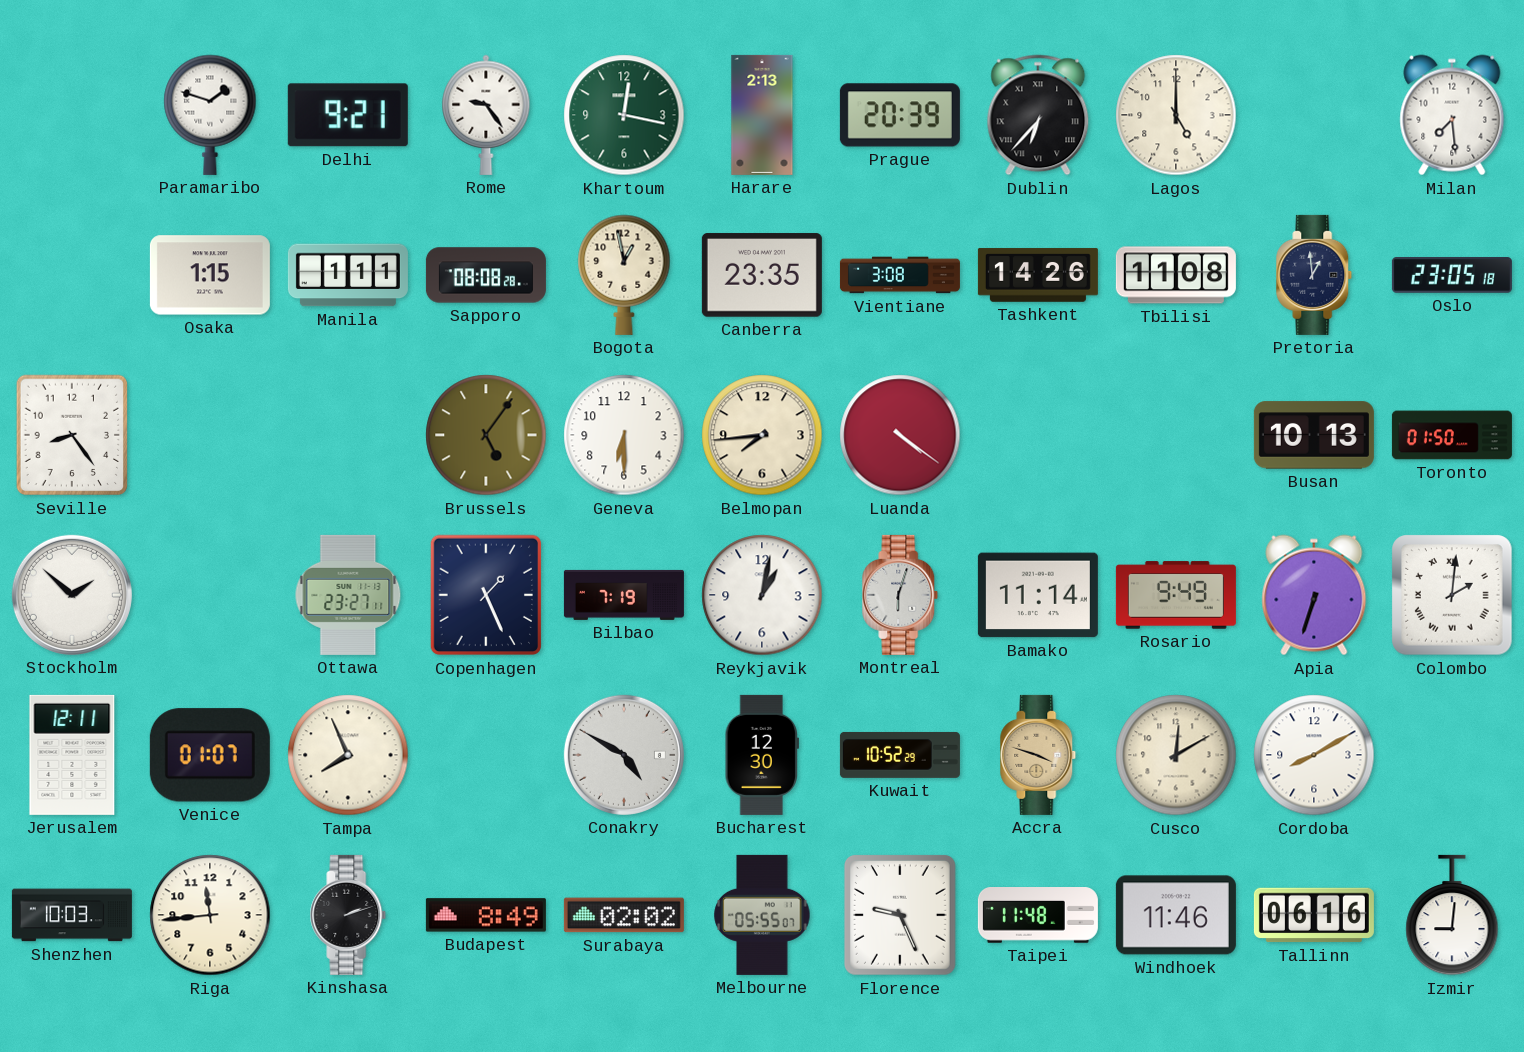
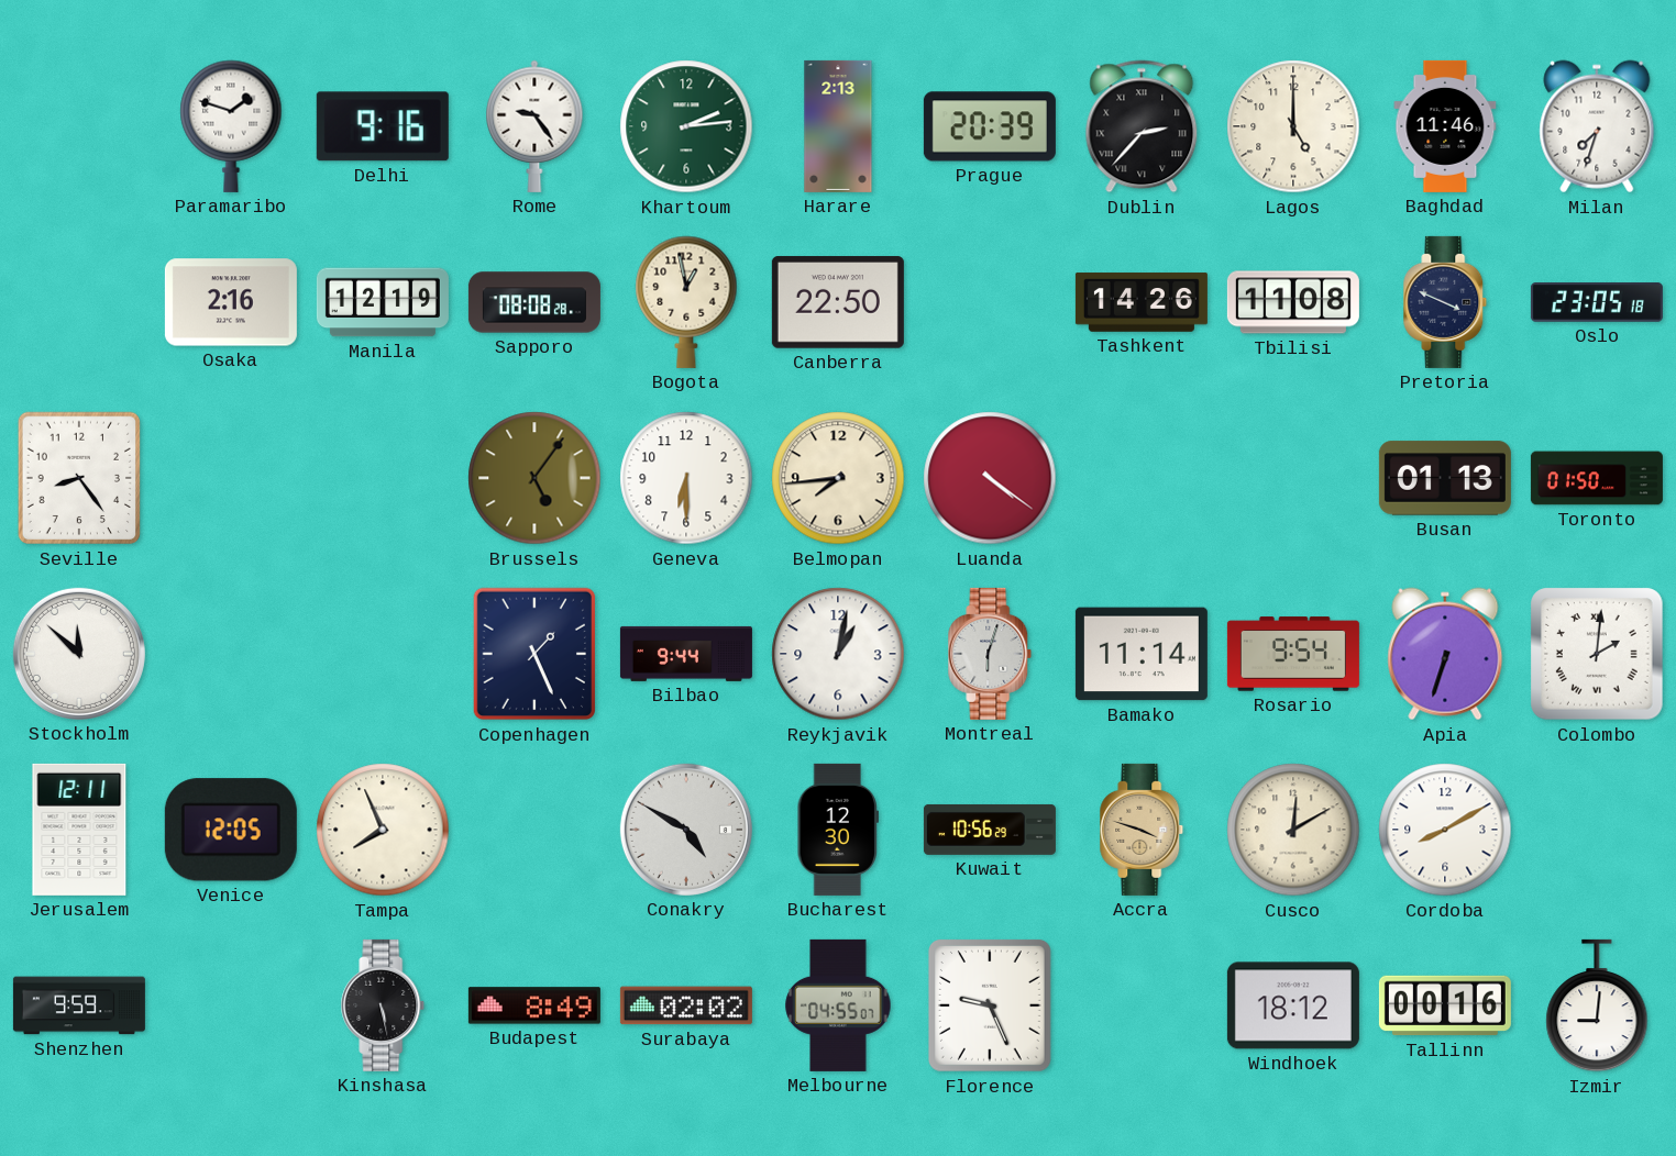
Delhi: 9:21 -> 9:16
Khartoum: 12:17 -> 2:14
Dublin: 6:37 -> 2:37
Baghdad: none -> 11:46
Milan: 7:29 -> 7:33
Osaka: 1:15 -> 2:16
Manila: 1:11 -> 12:19
Canberra: 23:35 -> 22:50
Vientiane: 3:08 -> none
Pretoria: 12:59 -> 3:49
Busan: 10:13 -> 01:13
Stockholm: 1:52 -> 11:52
Ottawa: 23:27 -> none
Bilbao: 7:19 -> 9:44
Rosario: 9:49 -> 9:54
Venice: 01:07 -> 12:05
Kuwait: 10:52 -> 10:56
Shenzhen: 10:03 -> 9:59
Riga: 11:44 -> none
Kinshasa: 2:12 -> 5:28
Melbourne: 05:55 -> 04:55
Taipei: 11:48 -> none
Windhoek: 11:46 -> 18:12
Tallinn: 06:16 -> 00:16
